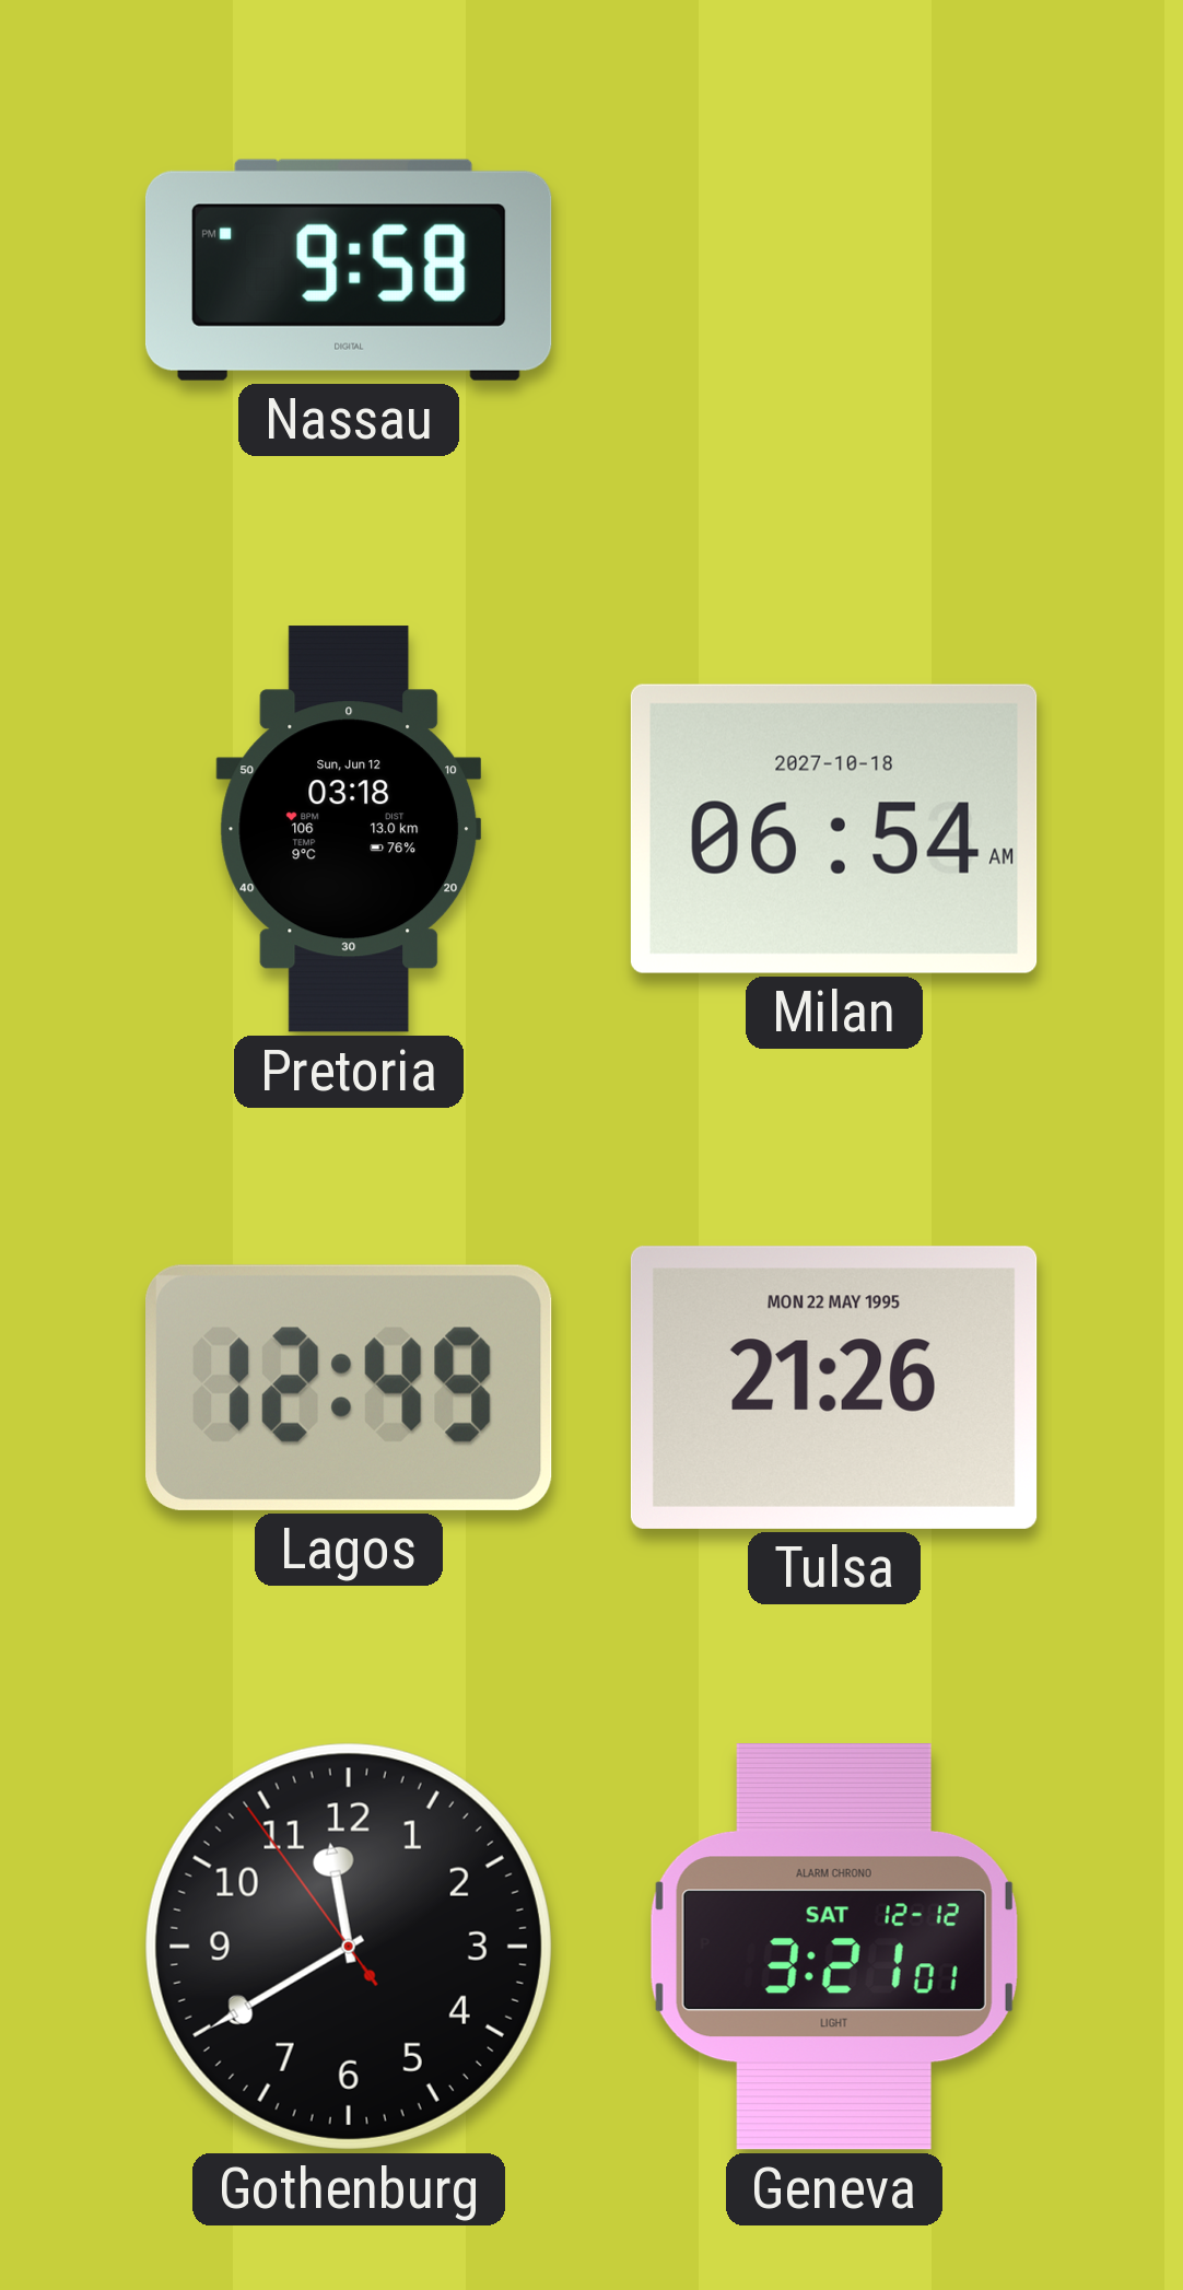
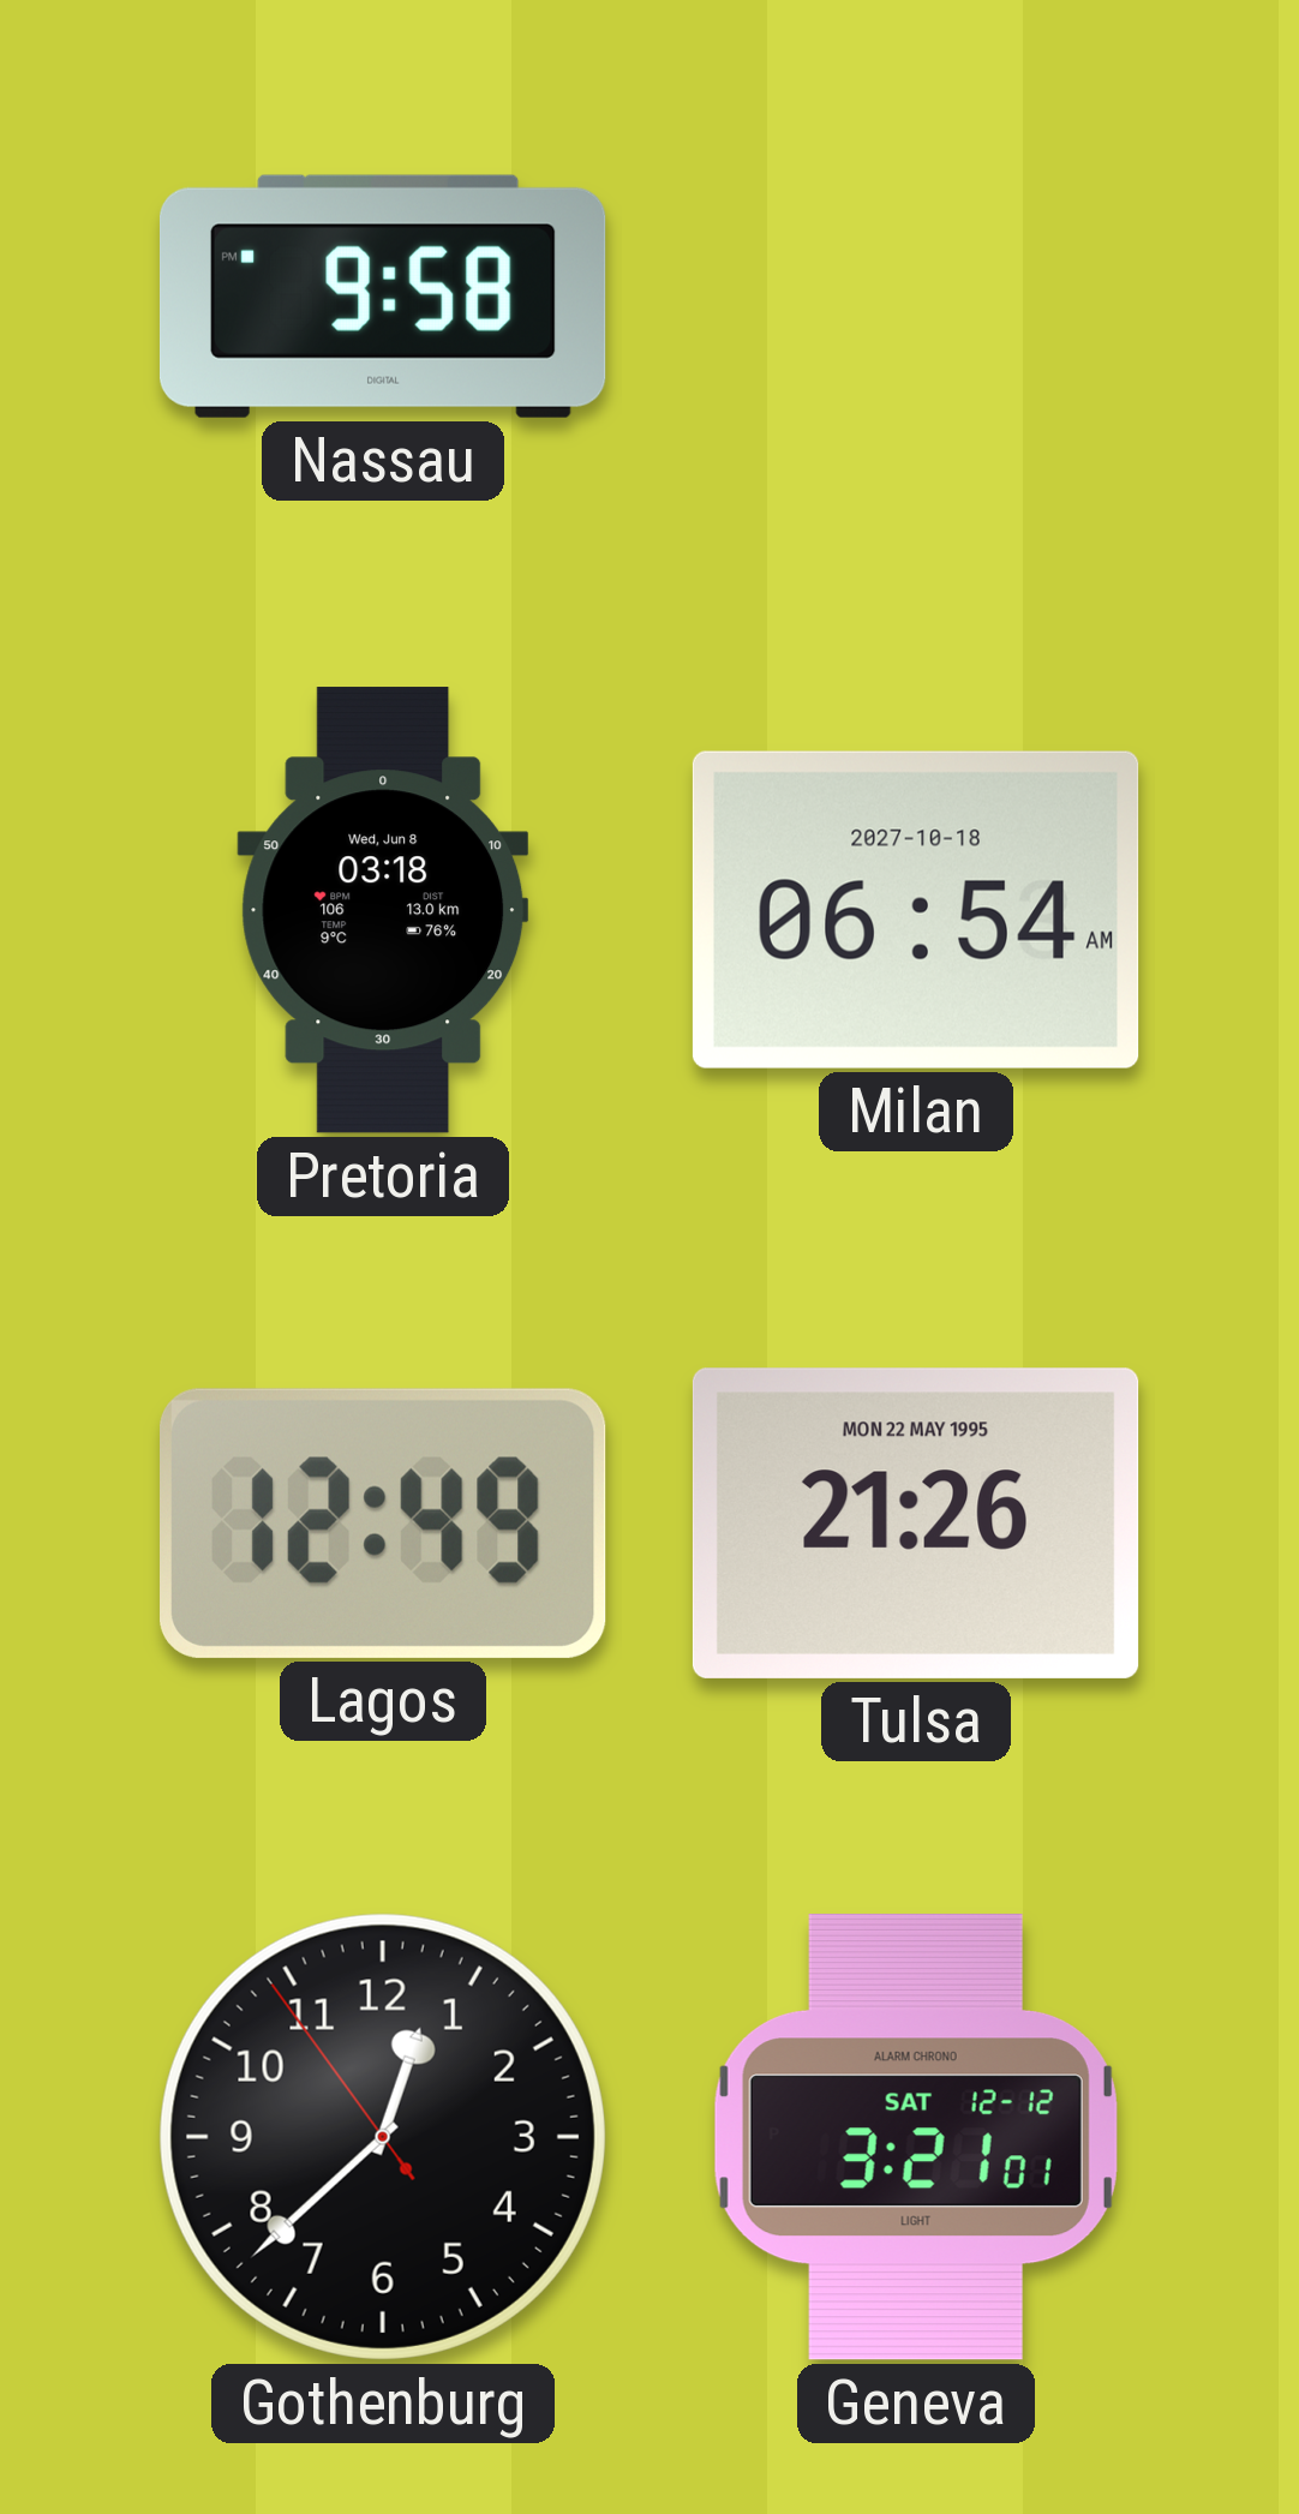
Pretoria date: Sun, Jun 12 -> Wed, Jun 8
Gothenburg: 11:39 -> 12:37
